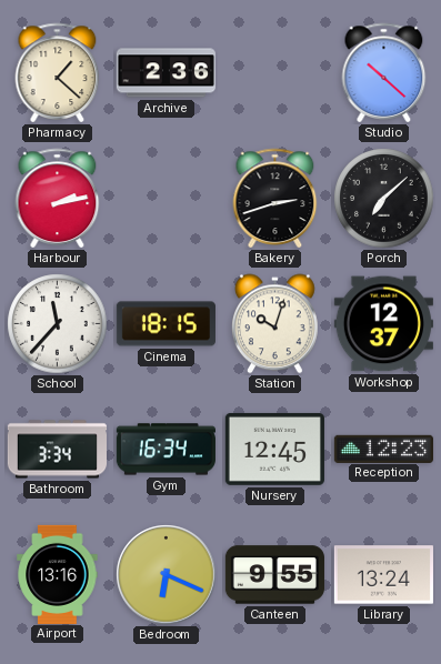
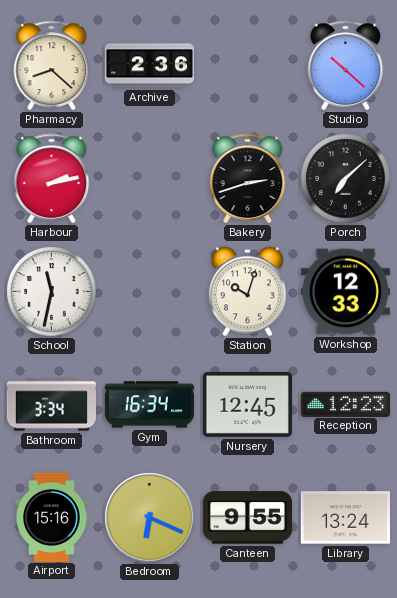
Pharmacy: 1:22 -> 8:22
School: 11:37 -> 11:32
Cinema: 18:15 -> none
Workshop: 12:37 -> 12:33
Airport: 13:16 -> 15:16
